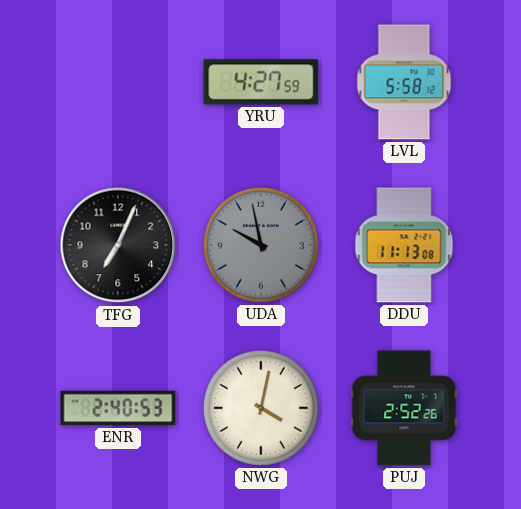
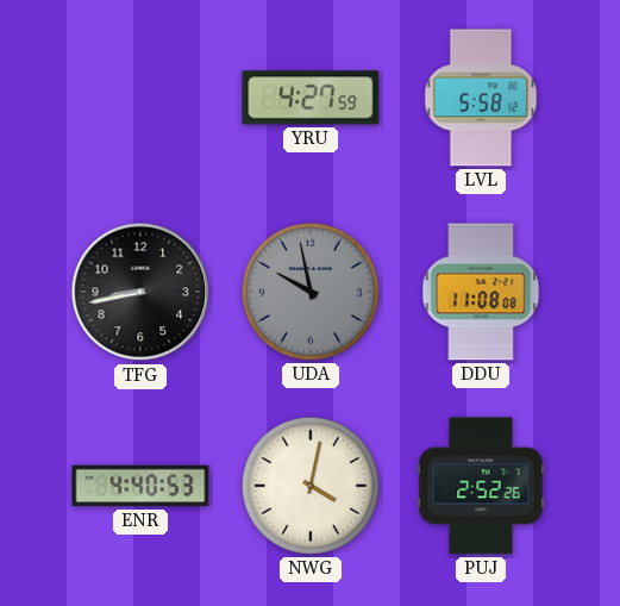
TFG: 7:04 -> 8:43
DDU: 11:13 -> 11:08
ENR: 2:40 -> 4:40
